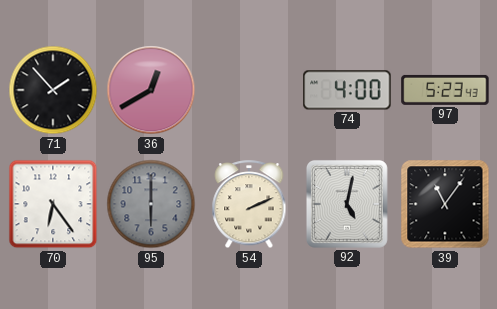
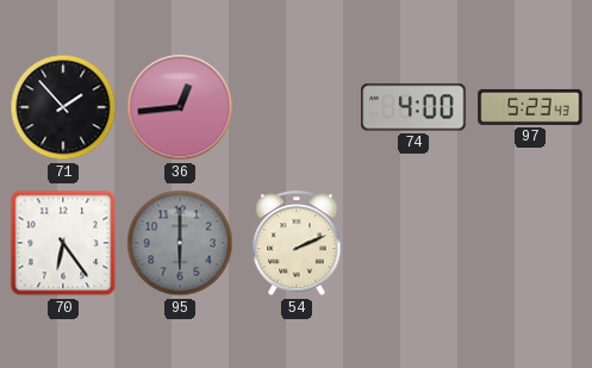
36: 12:40 -> 12:44
92: 5:02 -> none
39: 11:06 -> none
